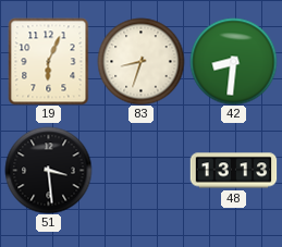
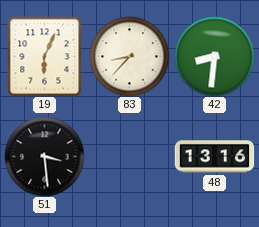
83: 8:33 -> 8:37
48: 13:13 -> 13:16
